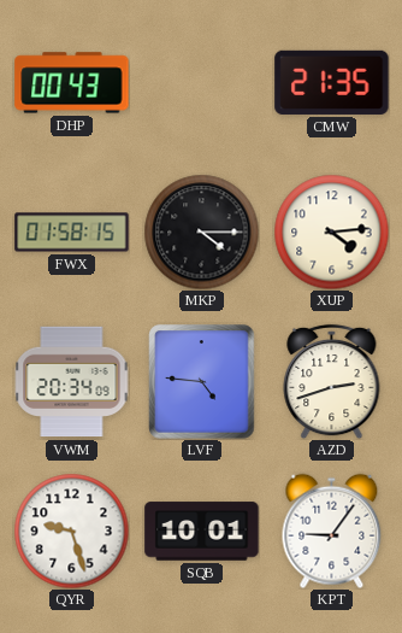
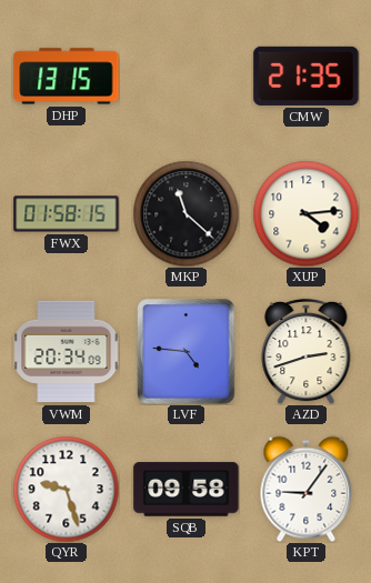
DHP: 00:43 -> 13:15
MKP: 4:15 -> 11:22
SQB: 10:01 -> 09:58
